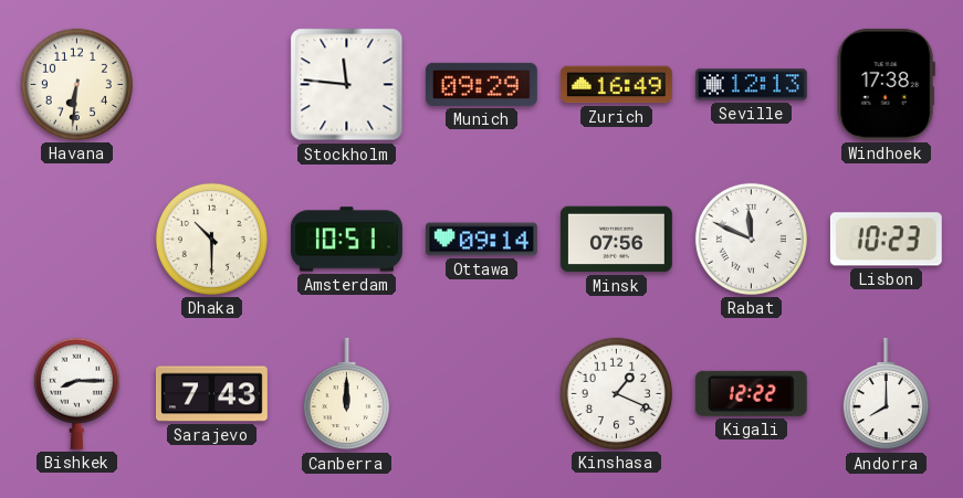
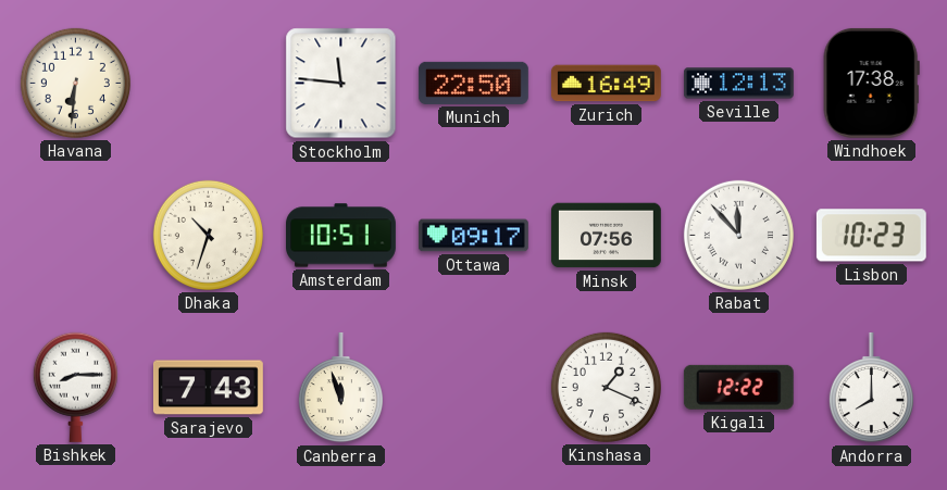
Munich: 09:29 -> 22:50
Dhaka: 10:30 -> 10:33
Ottawa: 09:14 -> 09:17
Rabat: 11:49 -> 11:53
Canberra: 12:00 -> 11:57
